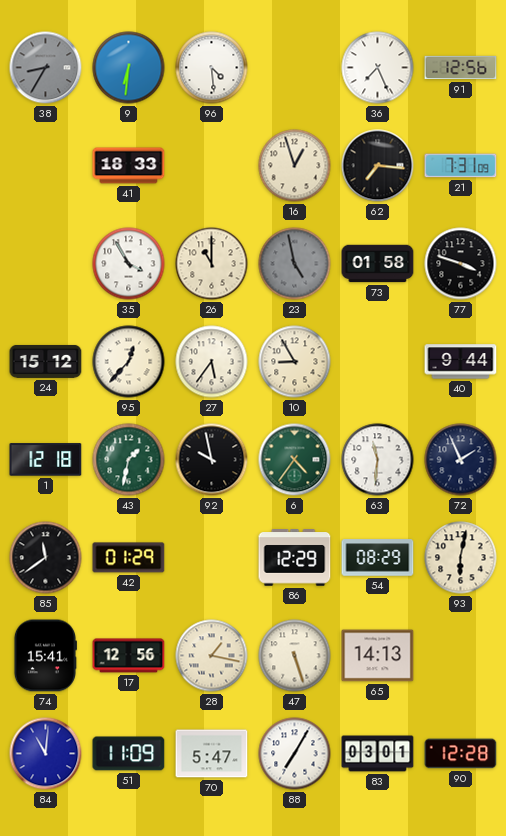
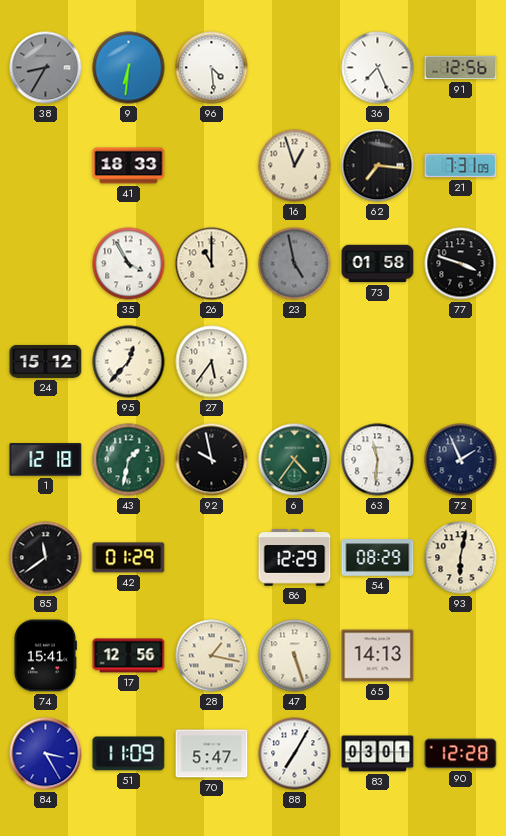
10: 8:55 -> none
40: 9:44 -> none
84: 11:01 -> 3:25
